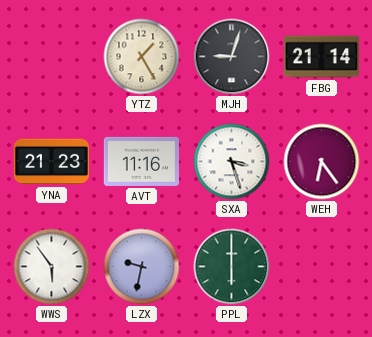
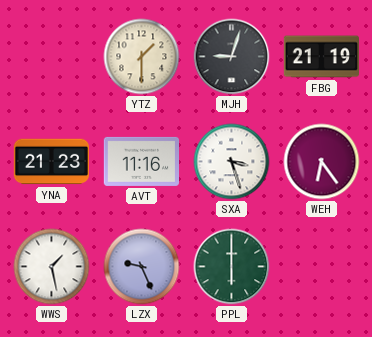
YTZ: 1:25 -> 1:30
FBG: 21:14 -> 21:19
WWS: 5:54 -> 1:28
LZX: 9:32 -> 9:26
